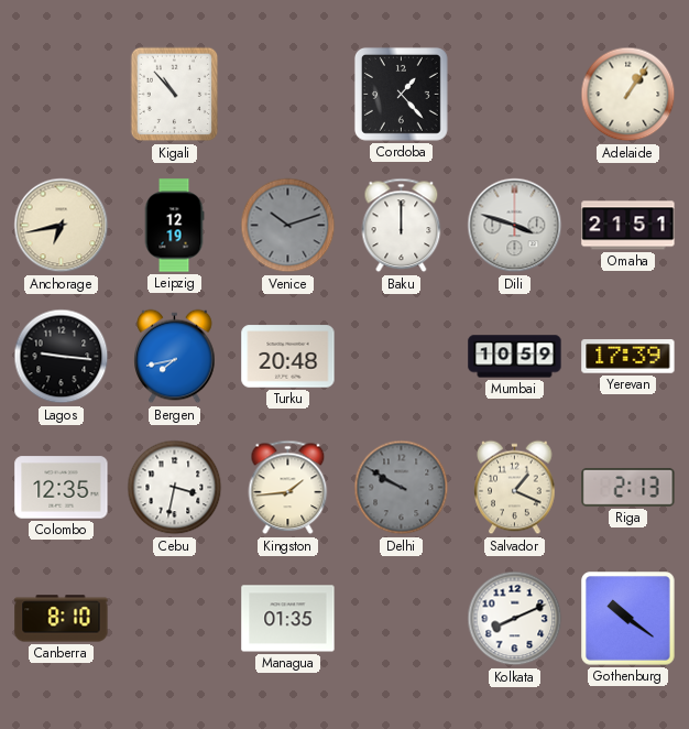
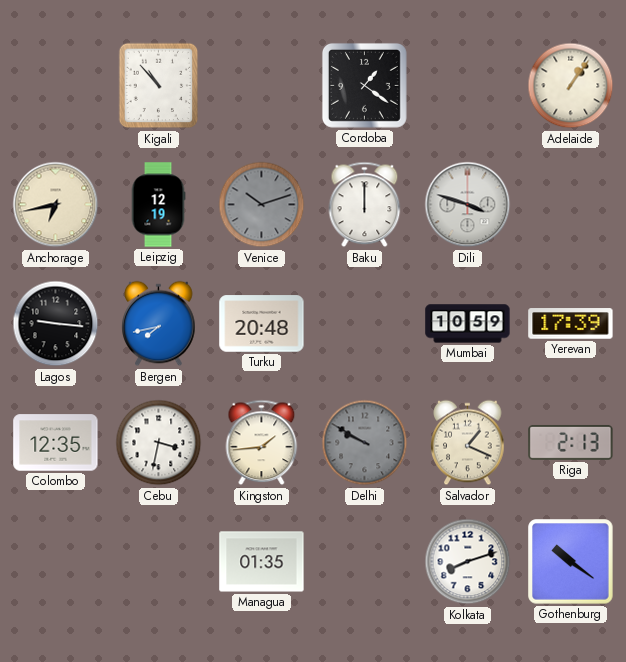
Cordoba: 1:23 -> 1:21
Omaha: 21:51 -> none
Canberra: 8:10 -> none
Kolkata: 8:11 -> 8:12
